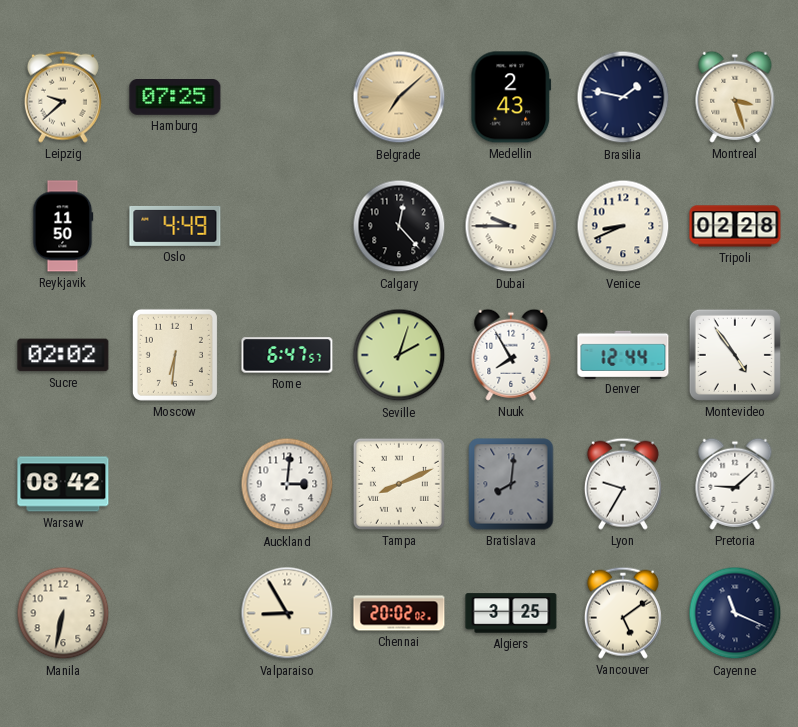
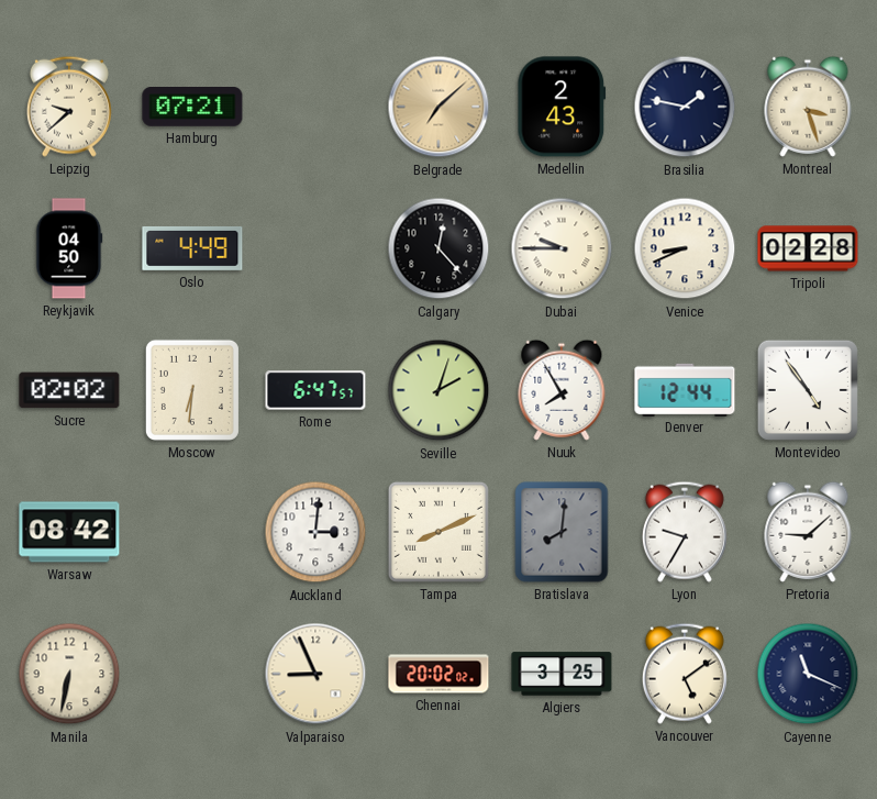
Hamburg: 07:25 -> 07:21
Reykjavik: 11:50 -> 04:50
Valparaiso: 8:55 -> 8:56
